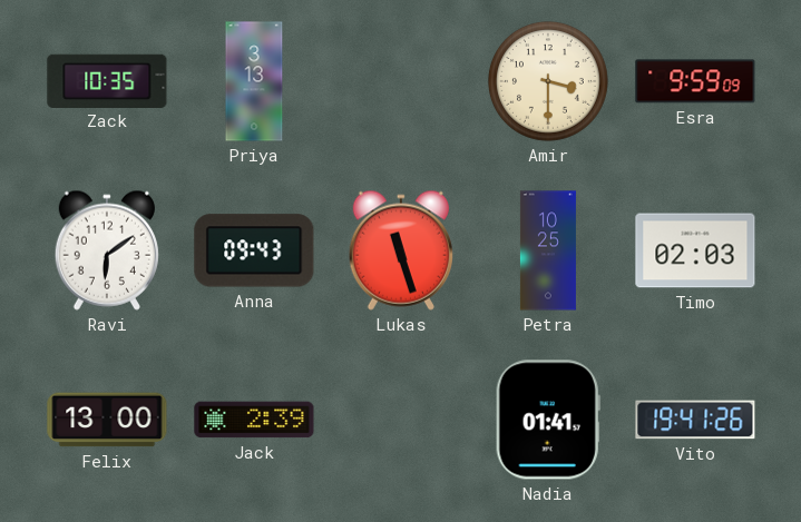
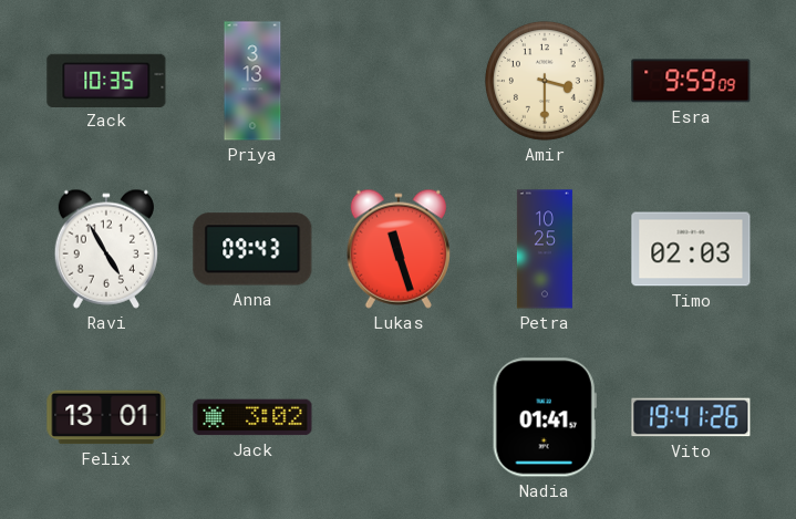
Ravi: 6:09 -> 4:55
Felix: 13:00 -> 13:01
Jack: 2:39 -> 3:02
